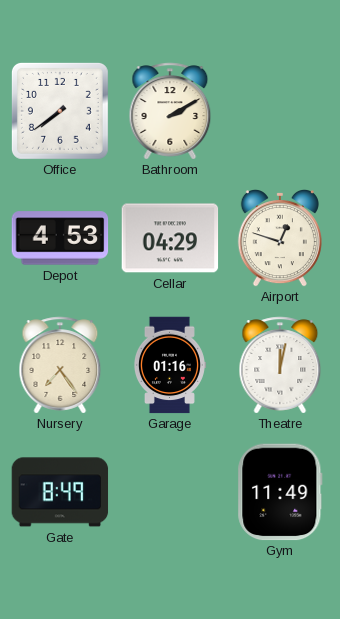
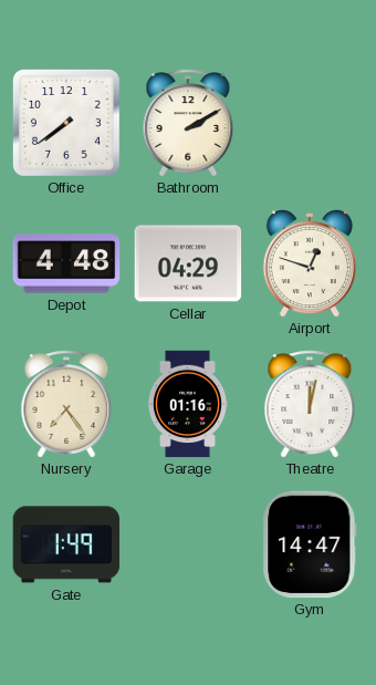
Depot: 4:53 -> 4:48
Gate: 8:49 -> 1:49
Gym: 11:49 -> 14:47
